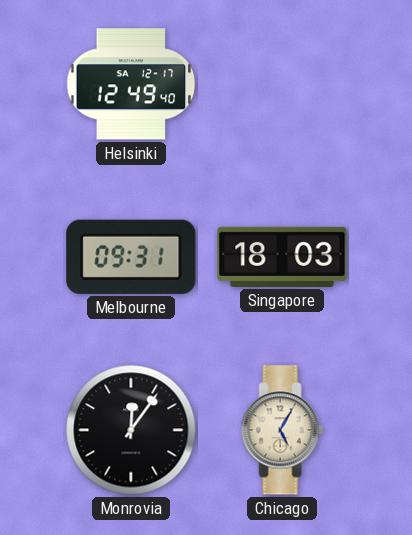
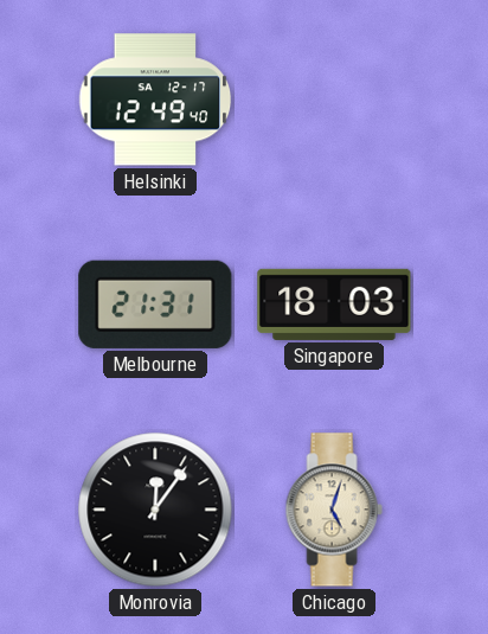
Melbourne: 09:31 -> 21:31
Chicago: 5:05 -> 5:03
